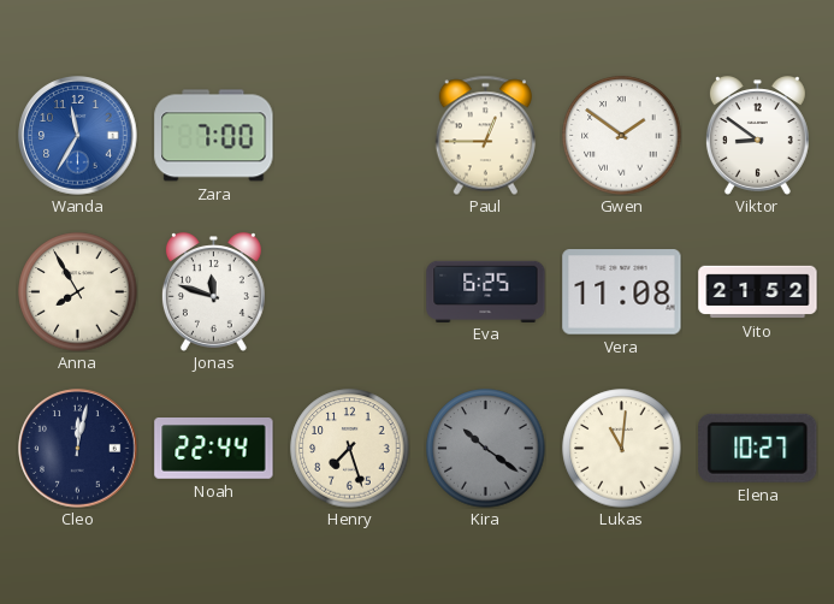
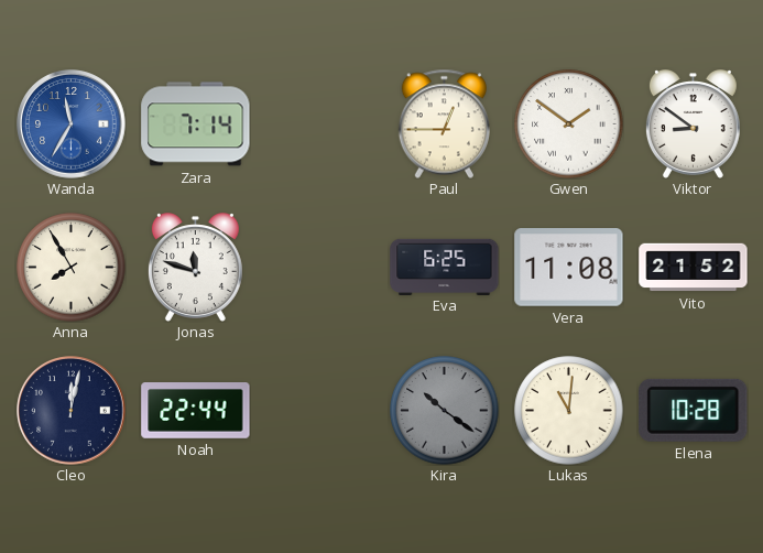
Zara: 7:00 -> 7:14
Henry: 7:27 -> none
Elena: 10:27 -> 10:28
